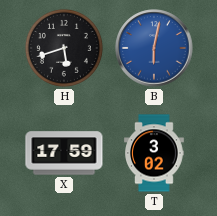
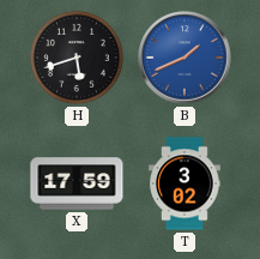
B: 6:02 -> 1:41
